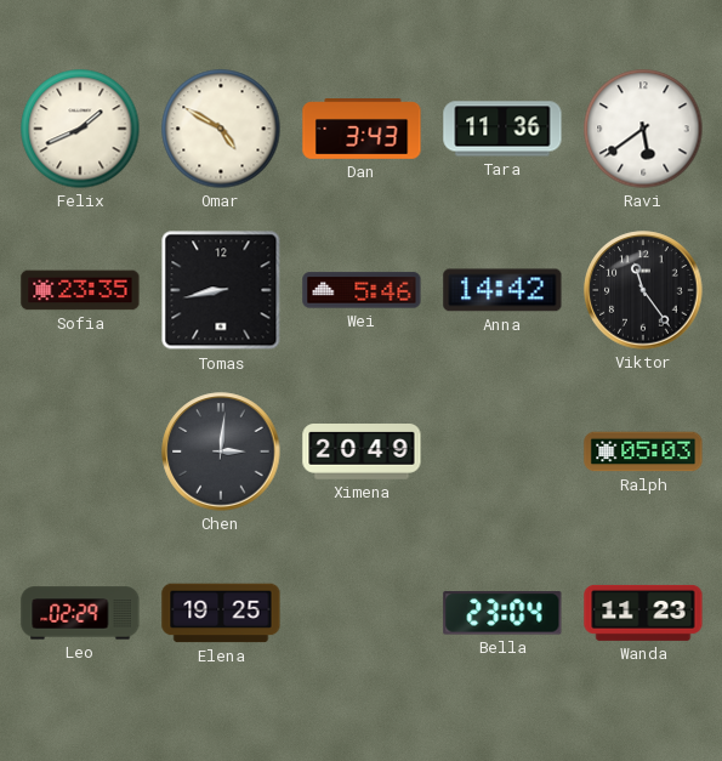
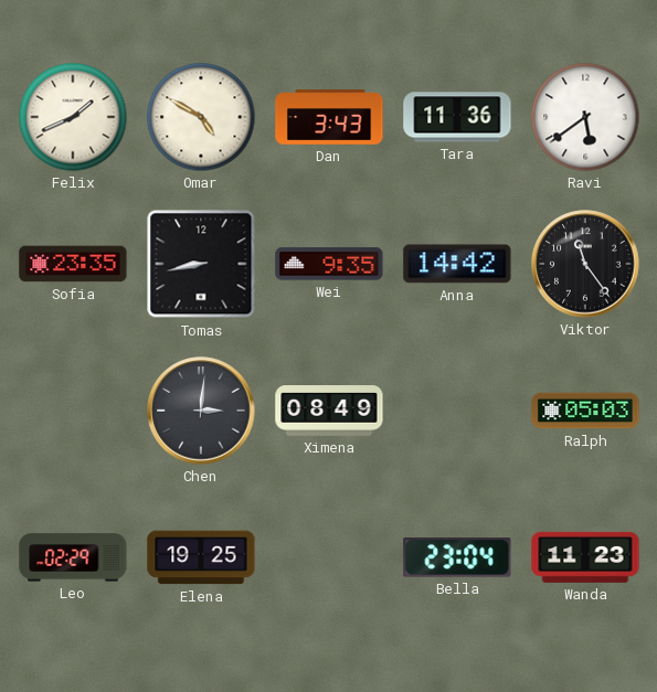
Wei: 5:46 -> 9:35
Ximena: 20:49 -> 08:49
